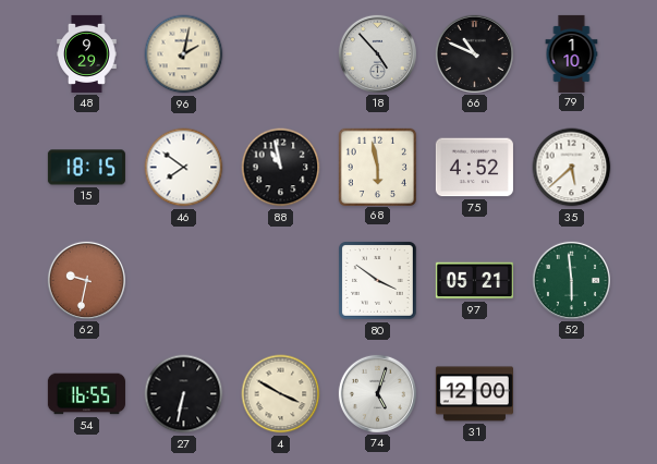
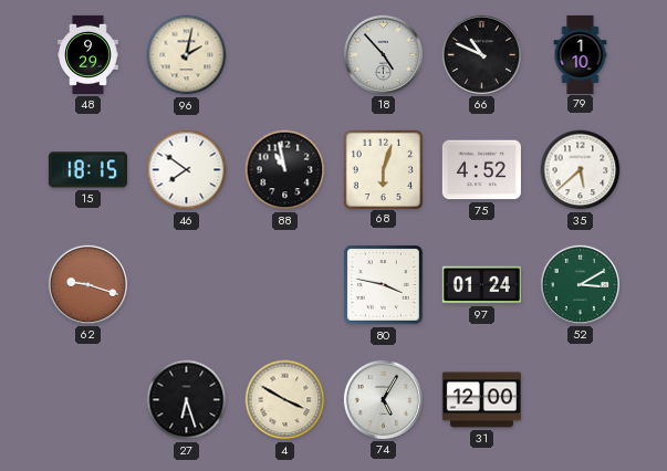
68: 5:58 -> 6:03
62: 9:32 -> 9:18
80: 3:51 -> 3:47
97: 05:21 -> 01:24
52: 5:59 -> 3:10
54: 16:55 -> none
27: 6:32 -> 6:27
74: 5:03 -> 5:05
